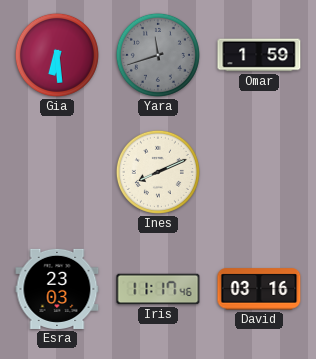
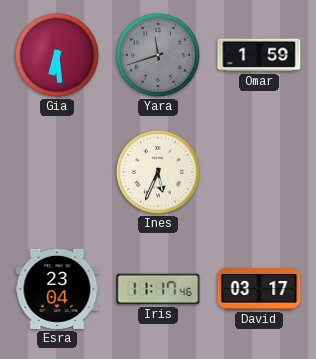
Ines: 8:11 -> 5:34
Esra: 23:03 -> 23:04
David: 03:16 -> 03:17
